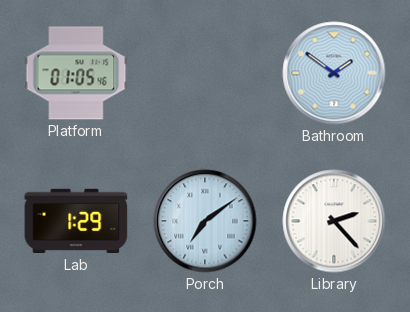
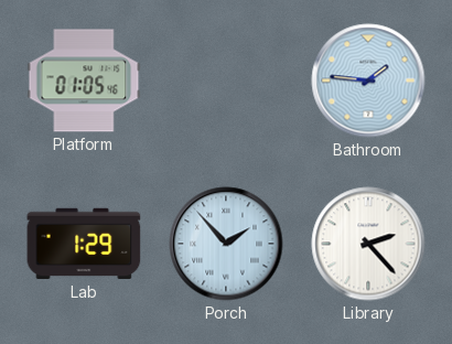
Bathroom: 1:51 -> 1:46
Porch: 7:09 -> 1:53
